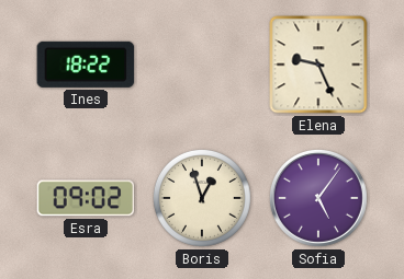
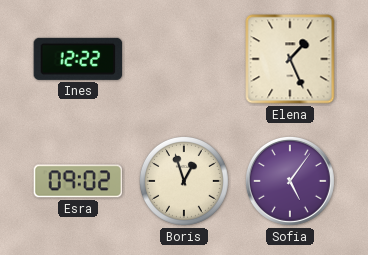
Ines: 18:22 -> 12:22
Elena: 9:26 -> 1:26
